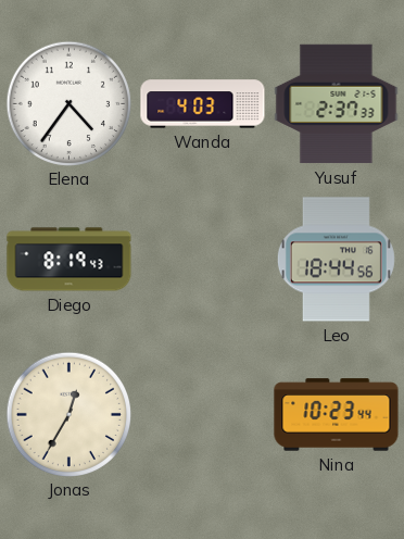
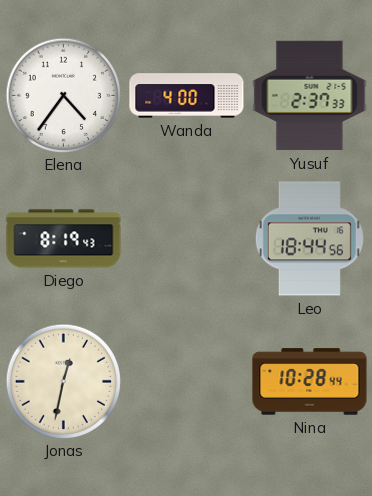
Wanda: 4:03 -> 4:00
Jonas: 12:35 -> 12:32
Nina: 10:23 -> 10:28
